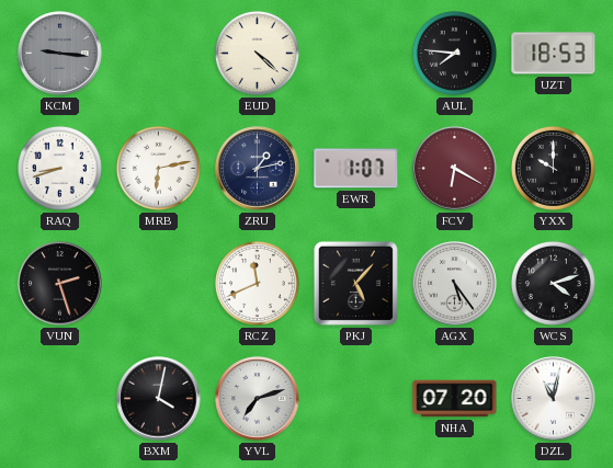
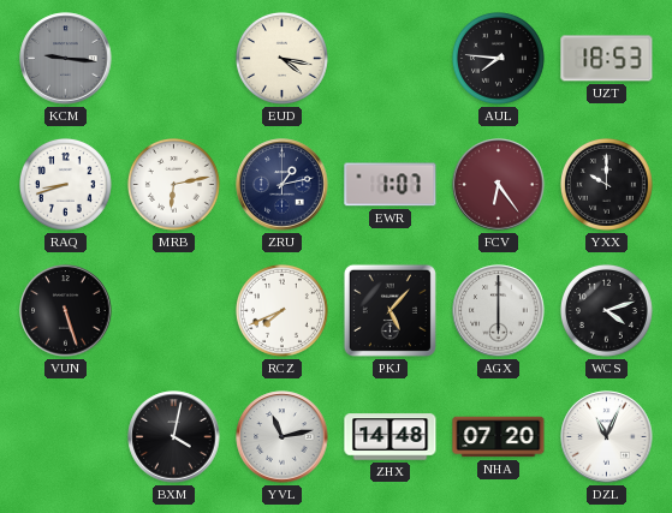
EUD: 4:22 -> 4:17
FCV: 6:20 -> 6:24
VUN: 2:27 -> 5:27
RCZ: 11:41 -> 7:41
AGX: 5:24 -> 6:00
YVL: 7:12 -> 11:13
ZHX: none -> 14:48
DZL: 11:02 -> 11:04
